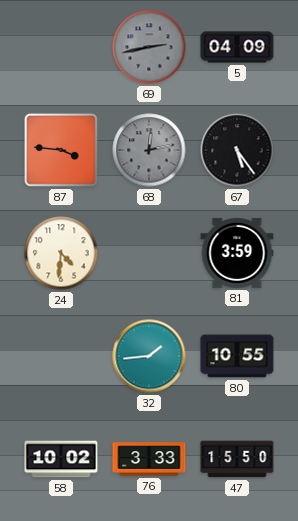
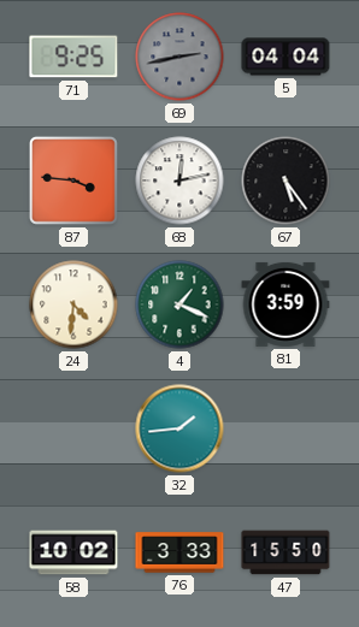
71: none -> 9:25
5: 04:09 -> 04:04
68 dial: grey -> white
4: none -> 1:19
80: 10:55 -> none
